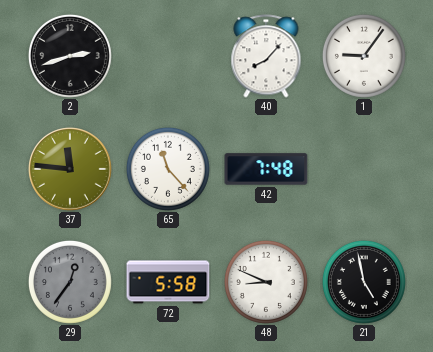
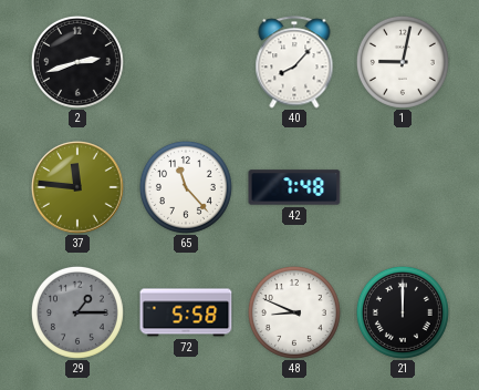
1: 9:06 -> 9:02
29: 12:36 -> 1:15
21: 4:58 -> 12:00
